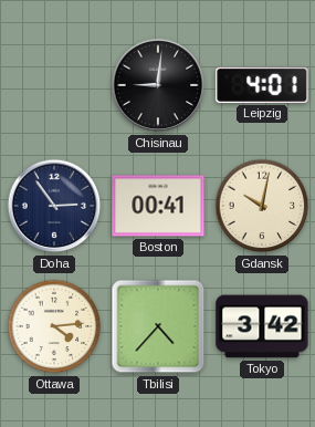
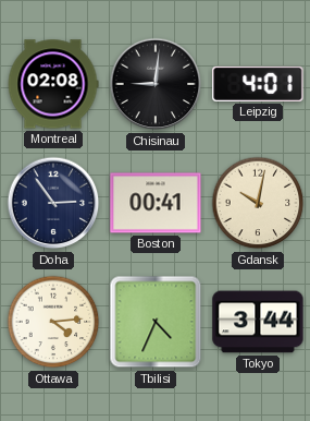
Montreal: none -> 02:08
Tbilisi: 4:37 -> 4:34
Tokyo: 3:42 -> 3:44
